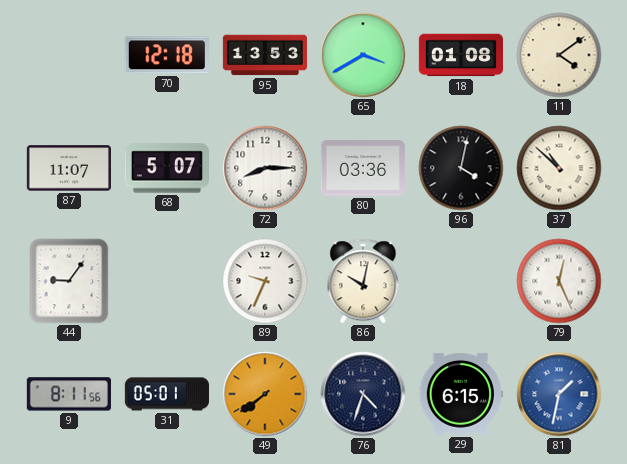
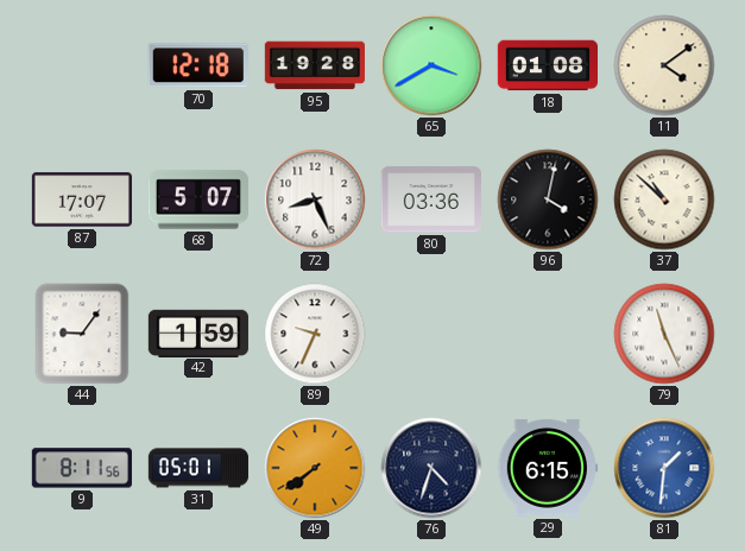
95: 13:53 -> 19:28
87: 11:07 -> 17:07
72: 8:15 -> 8:26
42: none -> 1:59
86: 10:02 -> none
79: 12:26 -> 11:26
81: 1:32 -> 1:31
